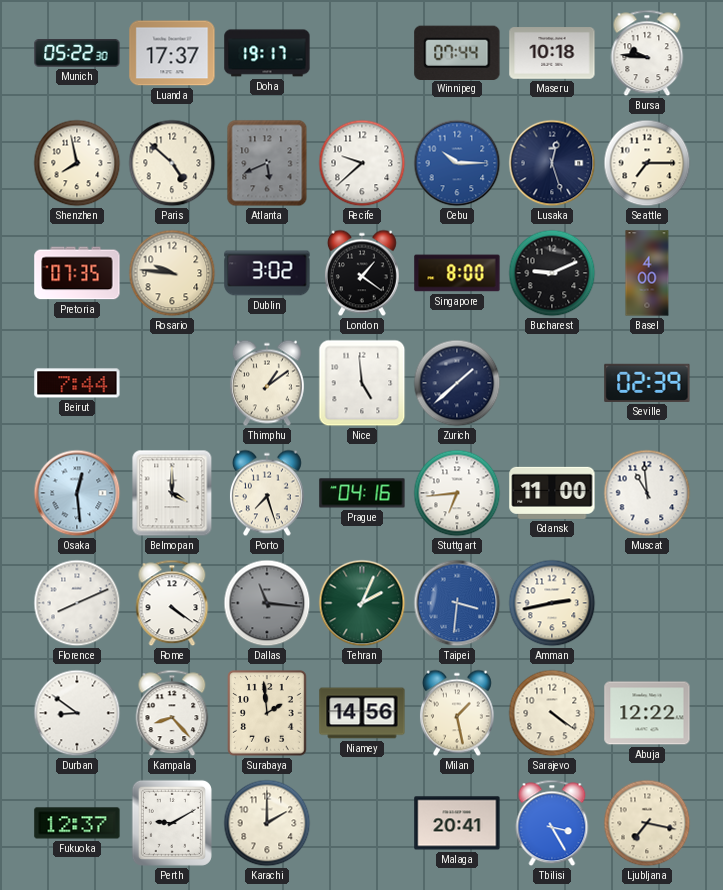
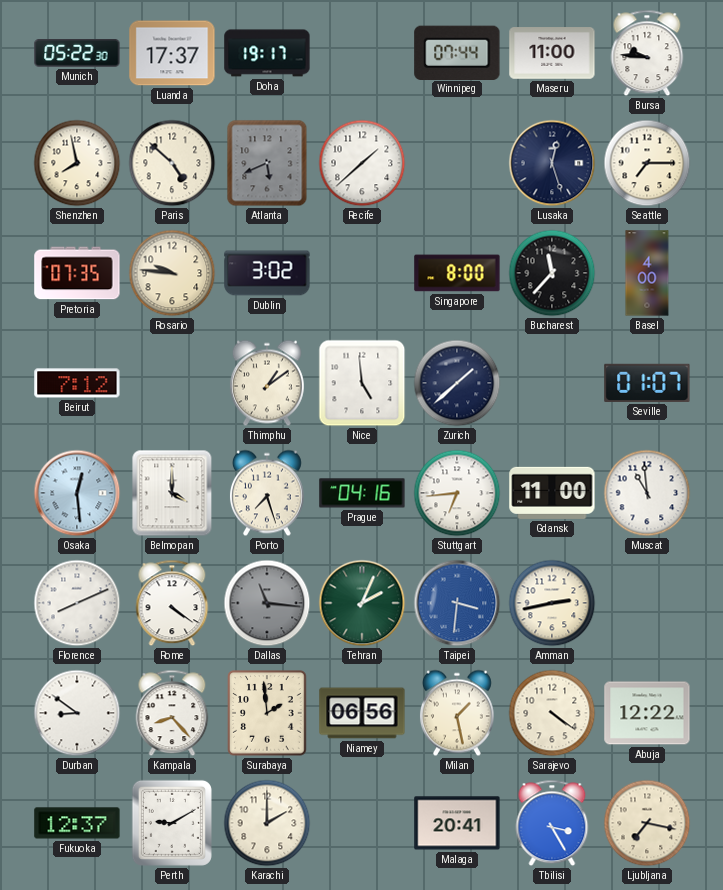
Maseru: 10:18 -> 11:00
Recife: 9:38 -> 1:38
Cebu: 10:15 -> none
London: 1:21 -> none
Bucharest: 9:11 -> 11:37
Beirut: 7:44 -> 7:12
Seville: 02:39 -> 01:07
Niamey: 14:56 -> 06:56
